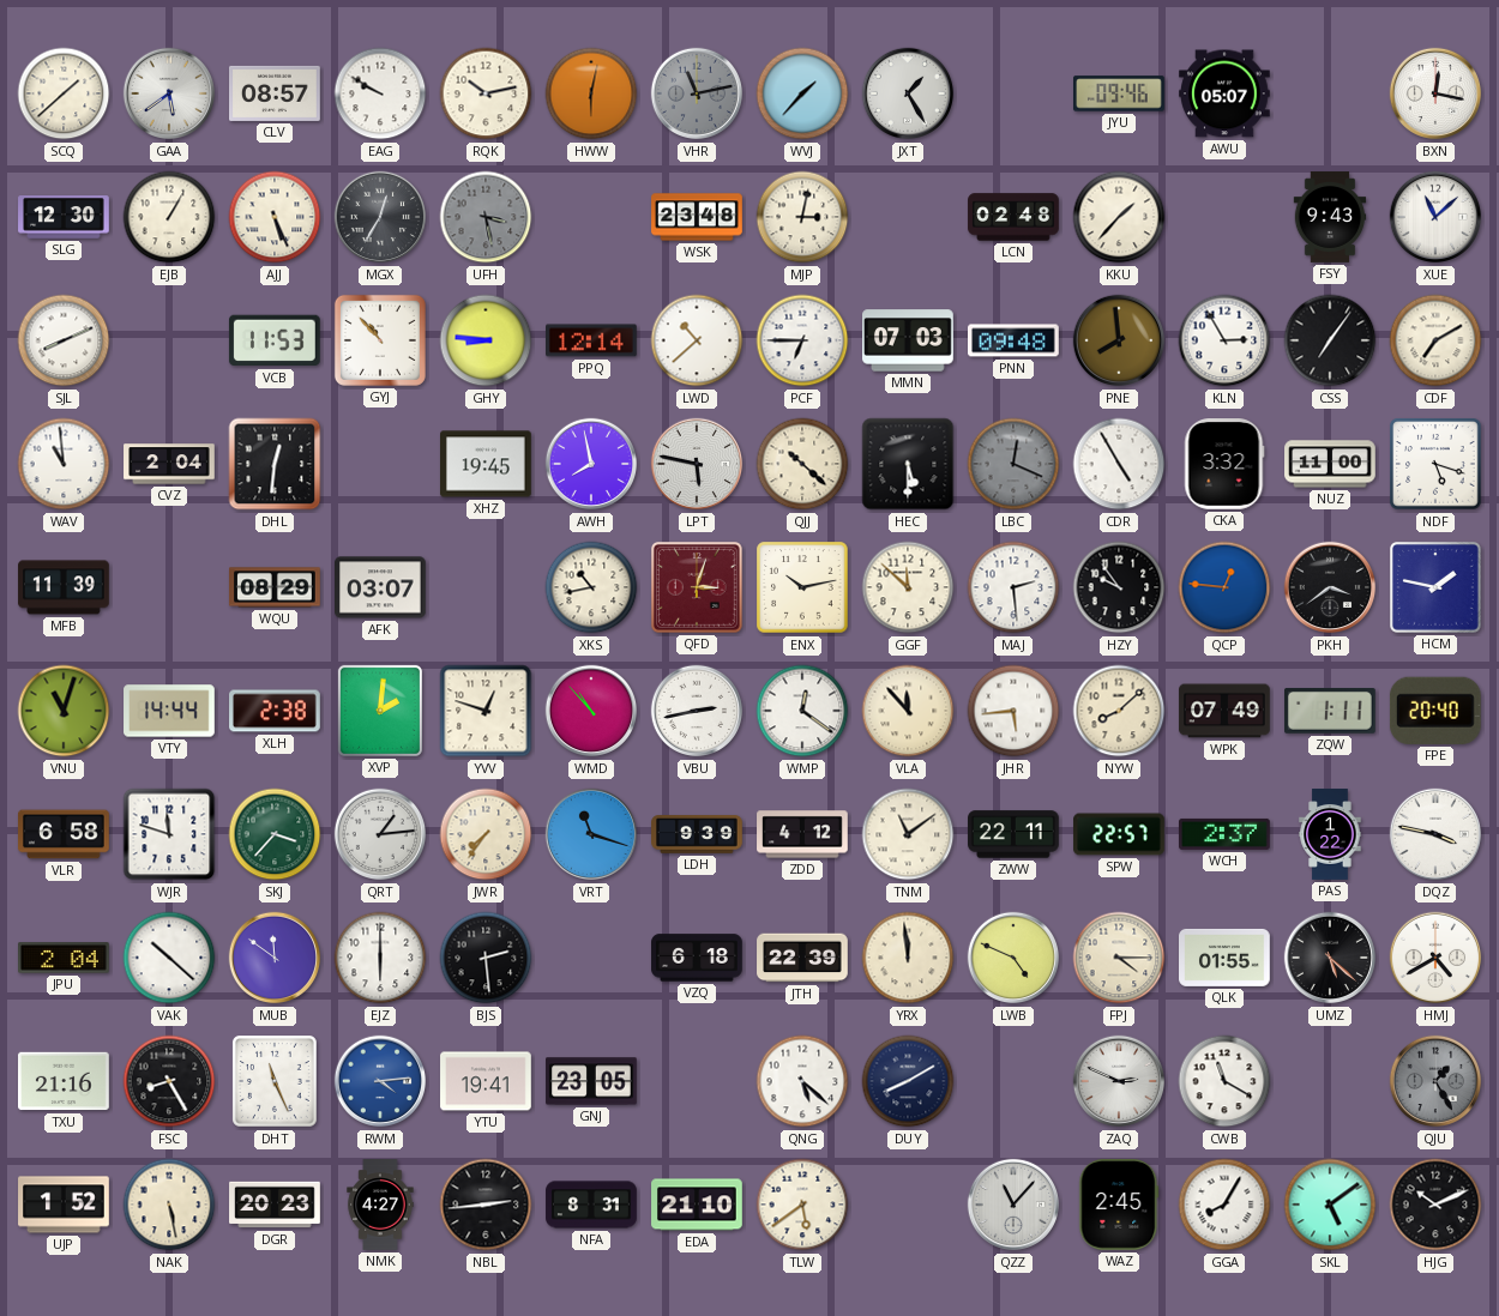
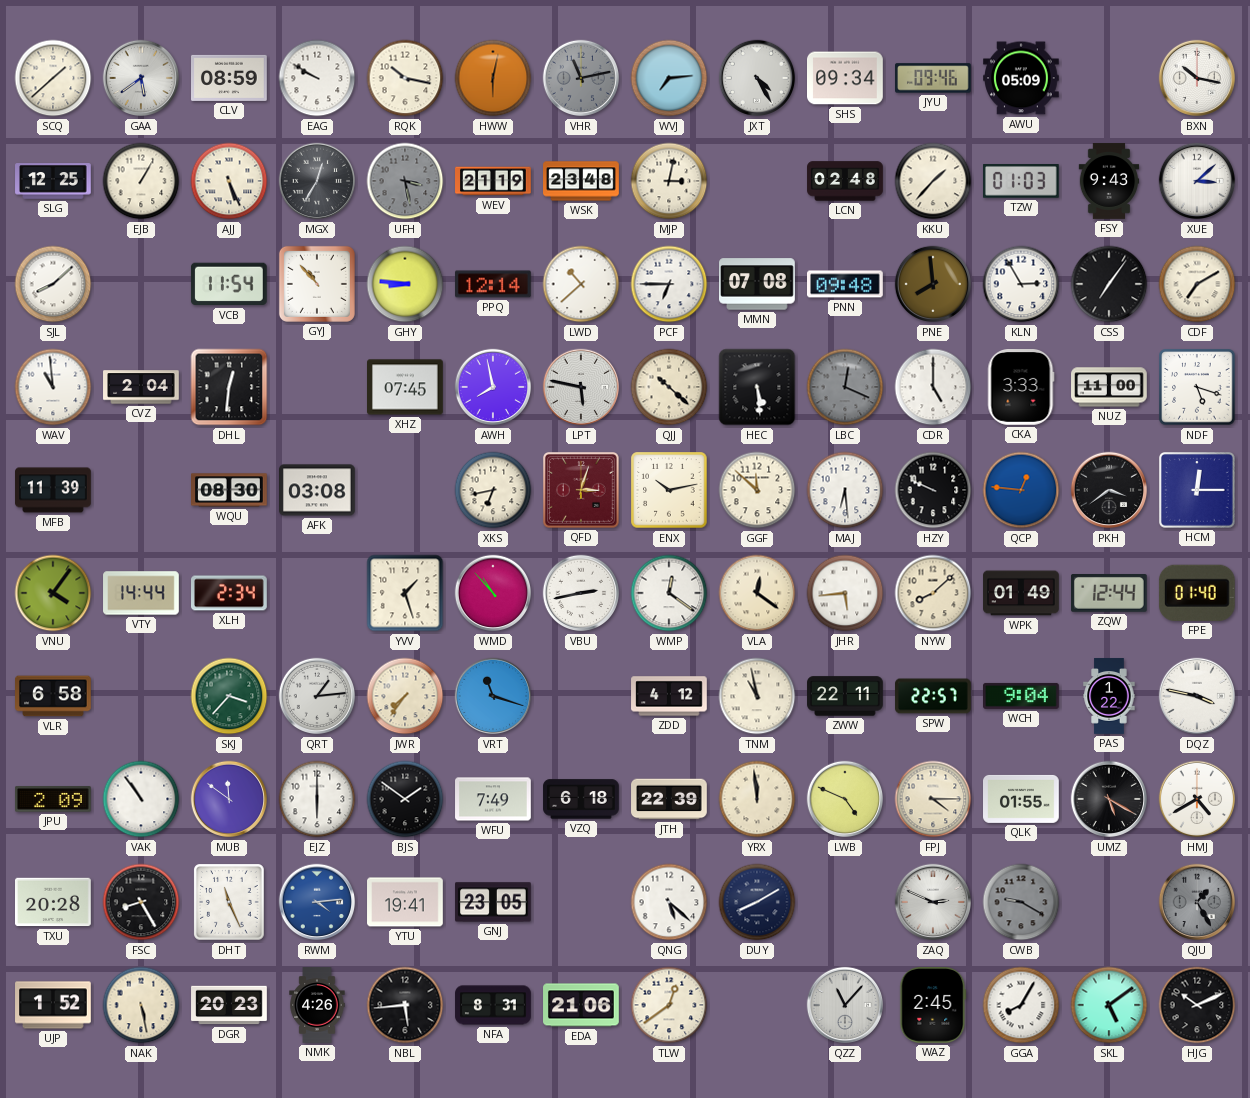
CLV: 08:57 -> 08:59
RQK: 10:13 -> 10:17
WVJ: 1:37 -> 7:14
JXT: 1:25 -> 4:25
SHS: none -> 09:34
AWU: 05:07 -> 05:09
BXN: 12:17 -> 10:17
SLG: 12:30 -> 12:25
WEV: none -> 21:19
TZW: none -> 01:03
XUE: 11:08 -> 3:08
SJL: 8:11 -> 8:08
VCB: 11:53 -> 11:54
MMN: 07:03 -> 07:08
XHZ: 19:45 -> 07:45
HEC: 5:30 -> 5:29
CDR: 4:55 -> 5:00
CKA: 3:32 -> 3:33
WQU: 08:29 -> 08:30
AFK: 03:07 -> 03:08
XKS: 10:43 -> 6:43
MAJ: 2:29 -> 6:29
HZY: 9:54 -> 9:49
HCM: 1:47 -> 12:15
VNU: 11:03 -> 4:06
XLH: 2:38 -> 2:34
XVP: 2:01 -> none
YVV: 12:48 -> 1:27
VLA: 11:53 -> 12:21
WPK: 07:49 -> 01:49
ZQW: 1:11 -> 12:44
FPE: 20:40 -> 01:40
WJR: 11:48 -> none
LDH: 9:39 -> none
TNM: 11:09 -> 10:58
WCH: 2:37 -> 9:04
JPU: 2:04 -> 2:09
VAK: 10:22 -> 10:54
BJS: 2:29 -> 1:51
WFU: none -> 7:49
UMZ: 5:22 -> 5:20
TXU: 21:16 -> 20:28
CWB: 11:20 -> 9:20
CWB dial: white -> grey
NMK: 4:27 -> 4:26
NBL: 2:44 -> 5:44
EDA: 21:10 -> 21:06
TLW: 5:39 -> 12:39
